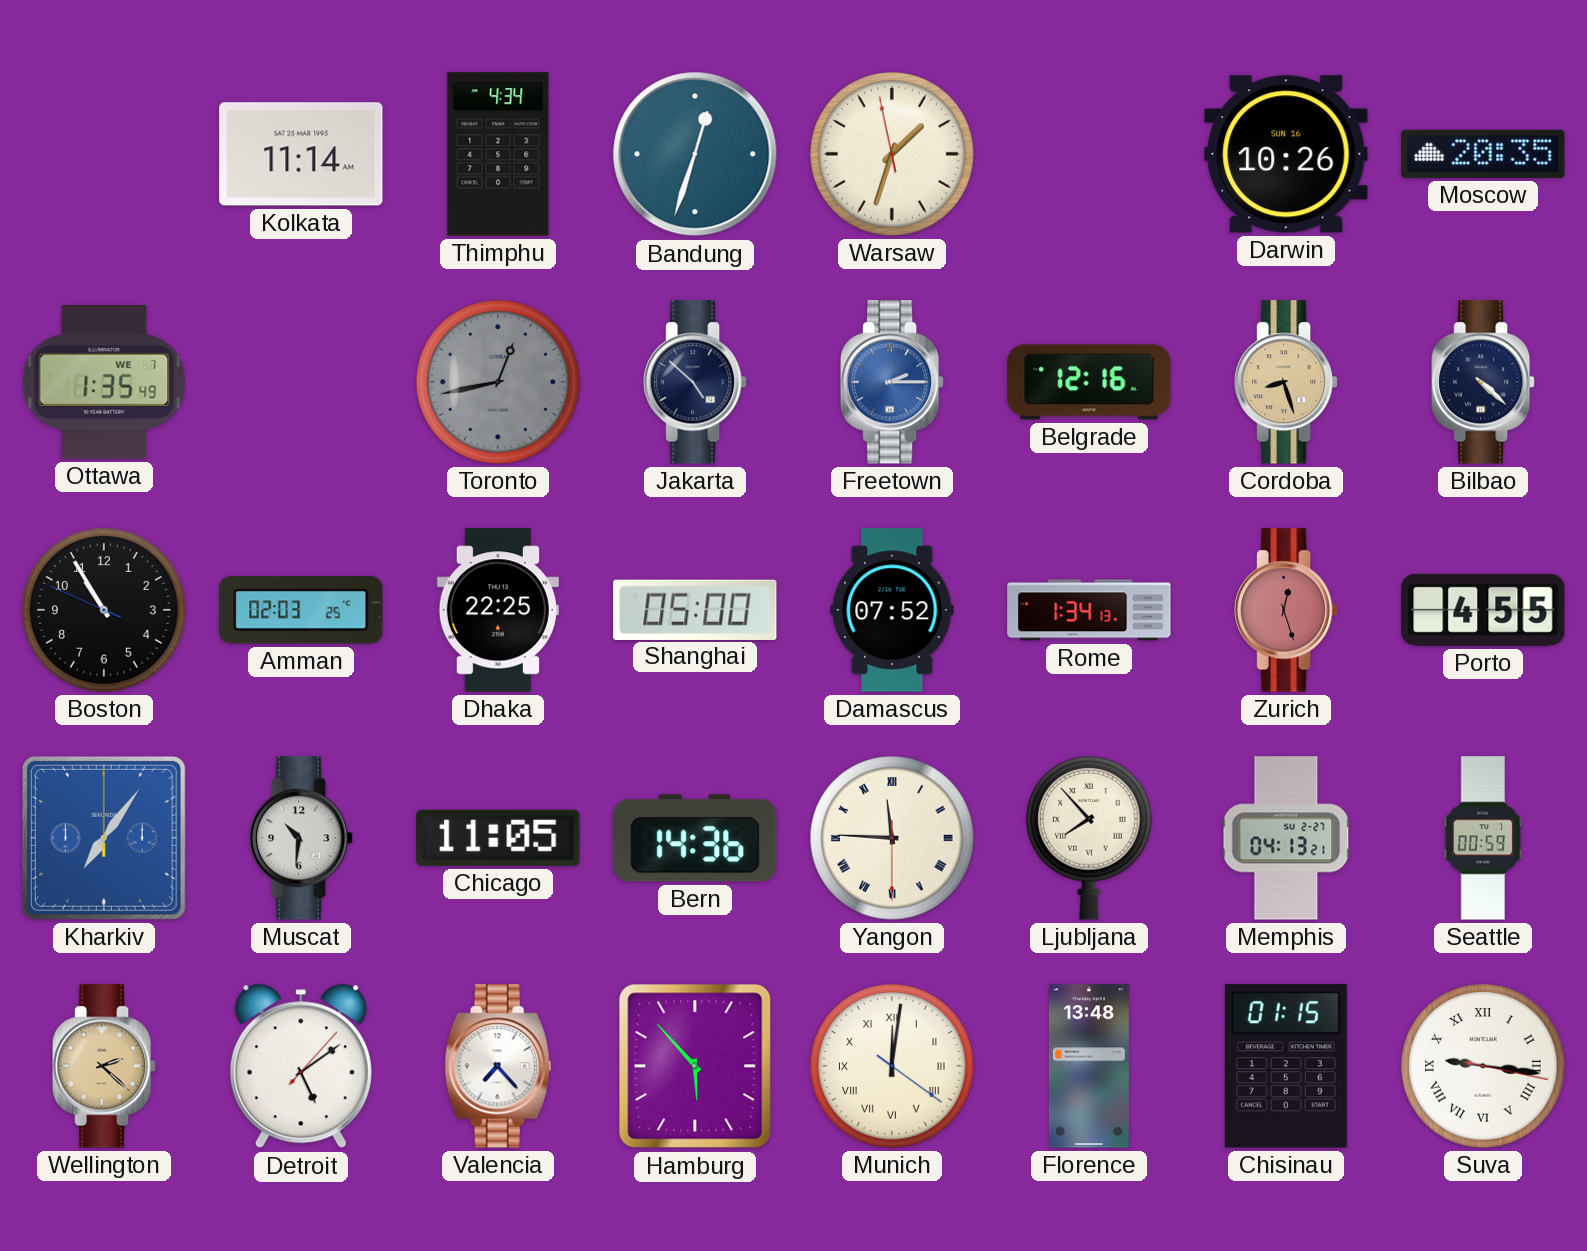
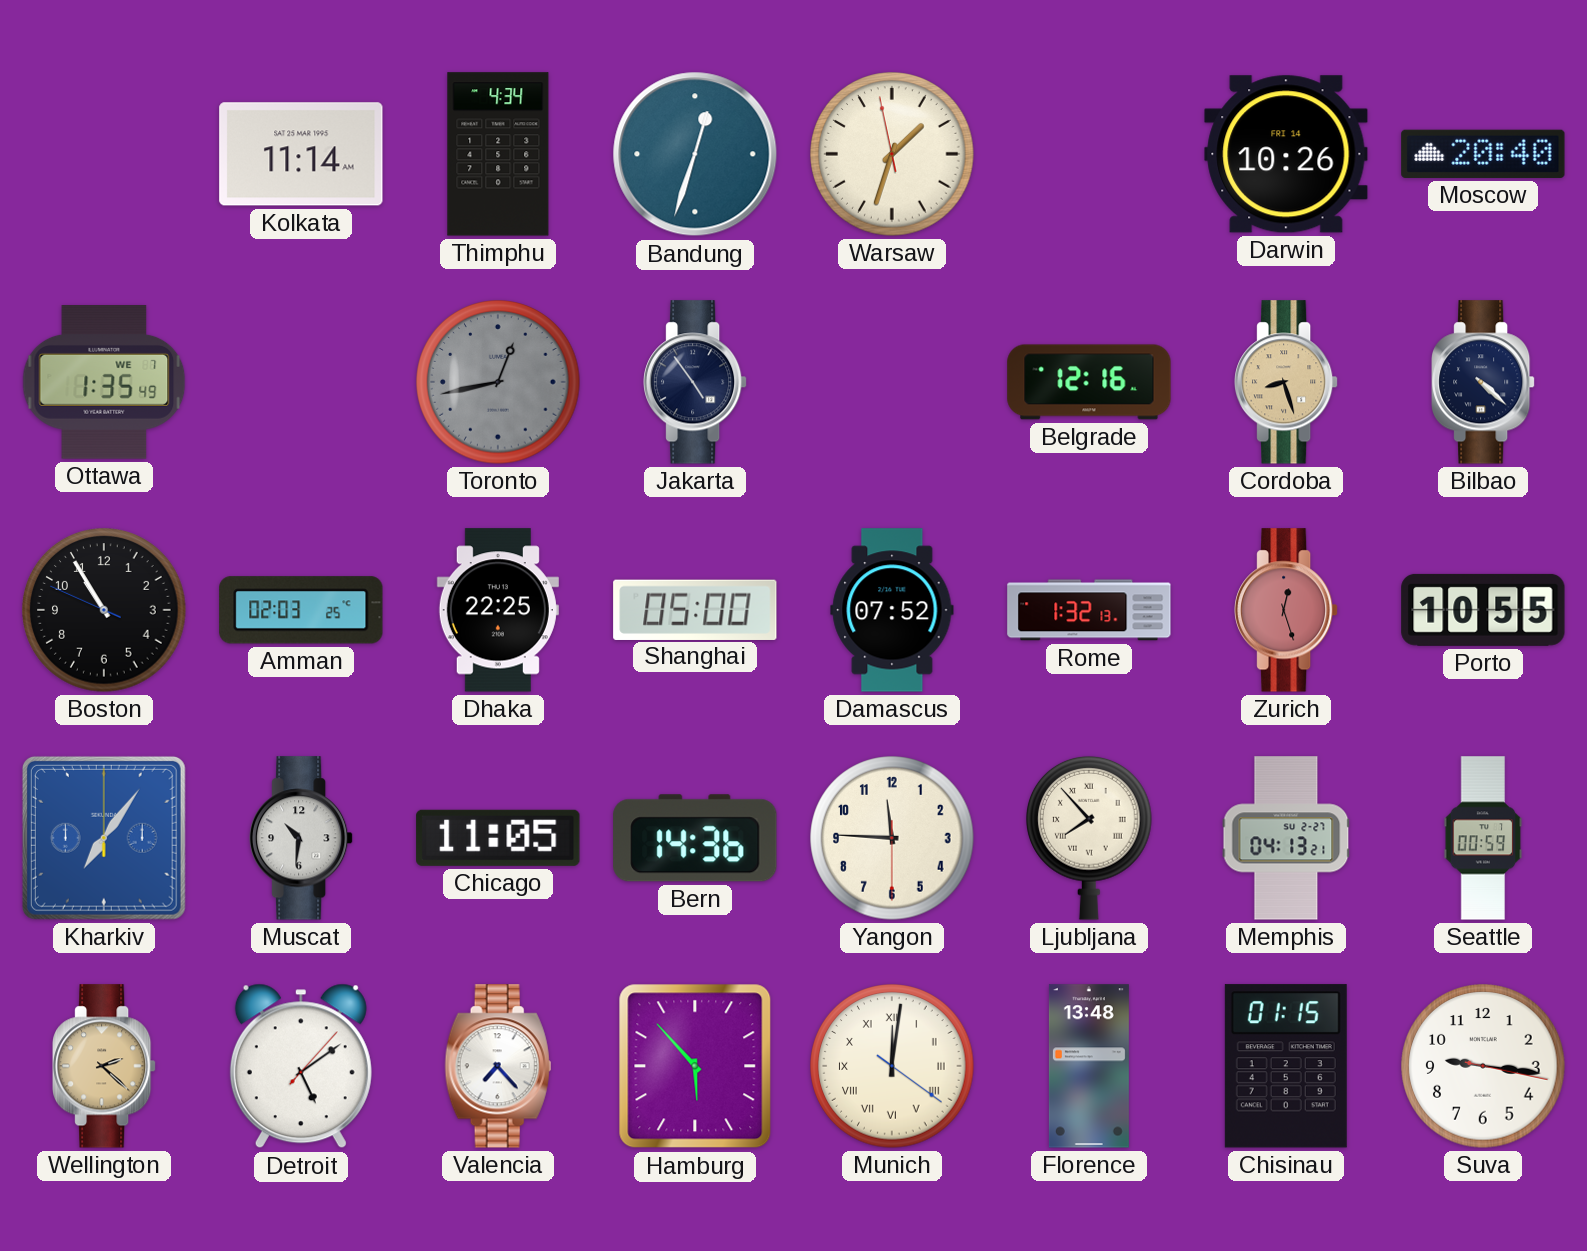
Darwin date: SUN 16 -> FRI 14
Moscow: 20:35 -> 20:40
Jakarta: 4:52 -> 4:54
Freetown: 2:15 -> none
Rome: 1:34 -> 1:32
Porto: 4:55 -> 10:55
Yangon numerals: Roman -> Arabic
Suva numerals: Roman -> Arabic
